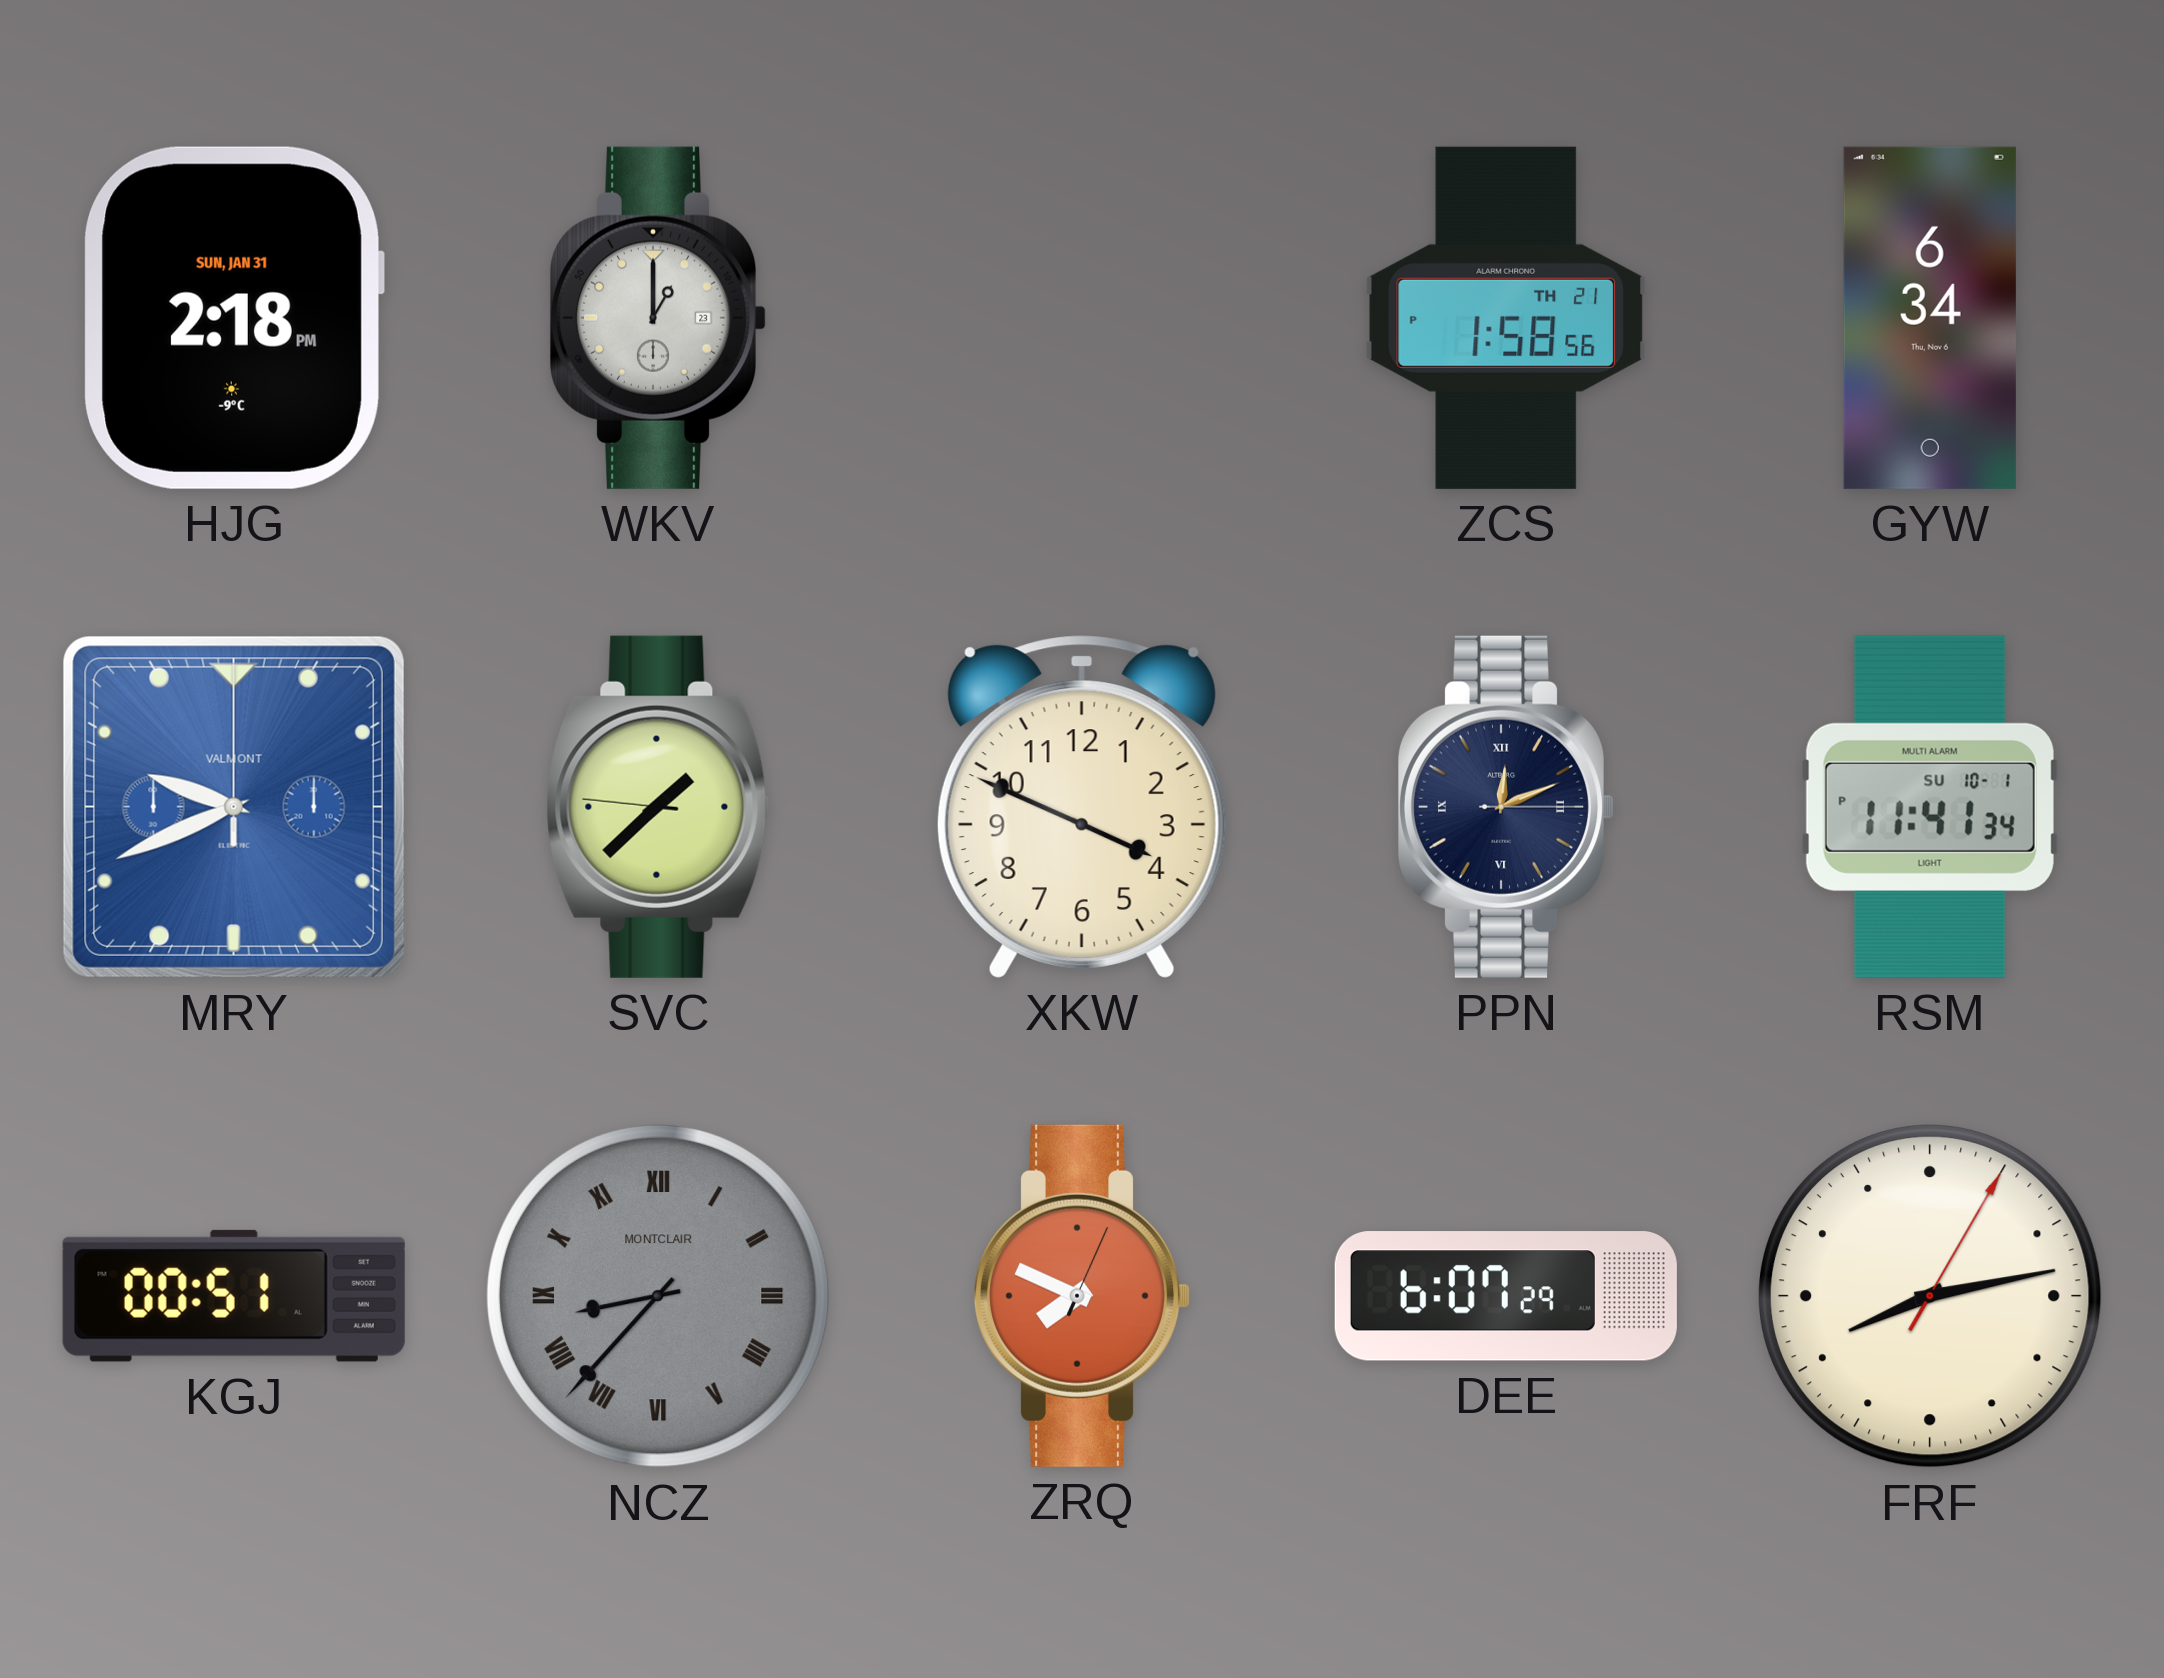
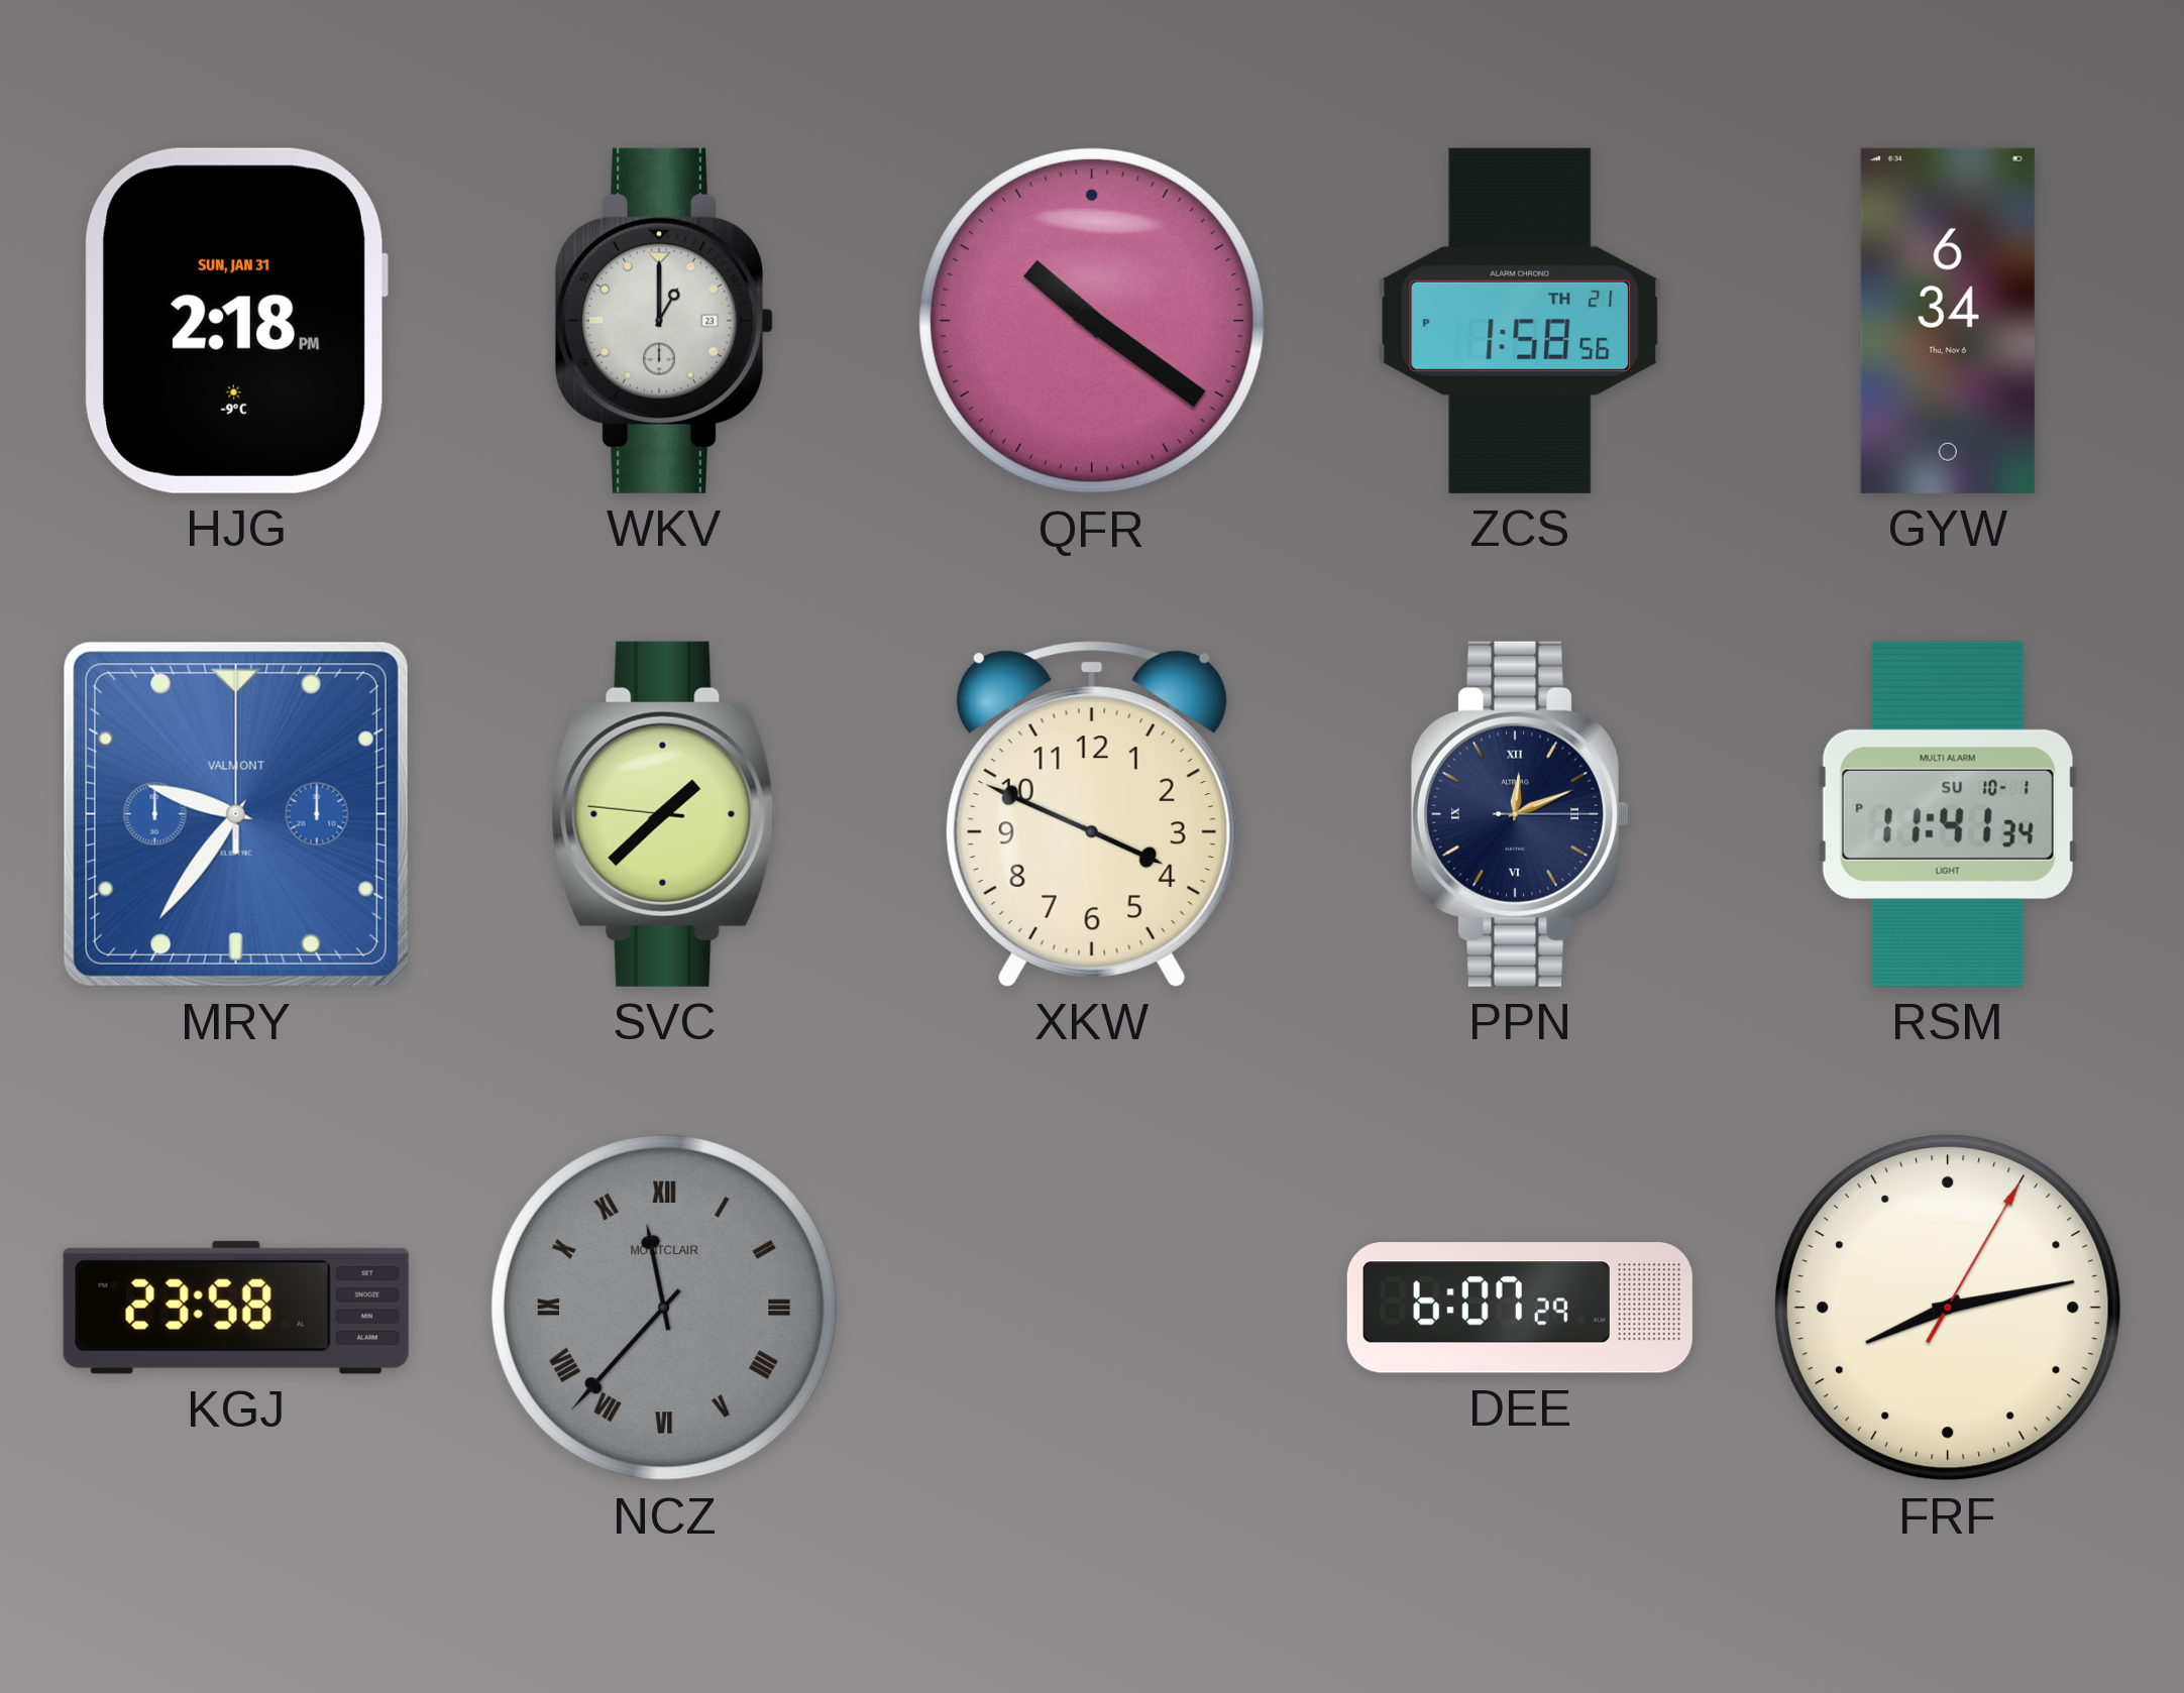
QFR: none -> 10:21
MRY: 9:41 -> 9:36
KGJ: 00:51 -> 23:58
NCZ: 8:37 -> 11:37
ZRQ: 7:49 -> none
